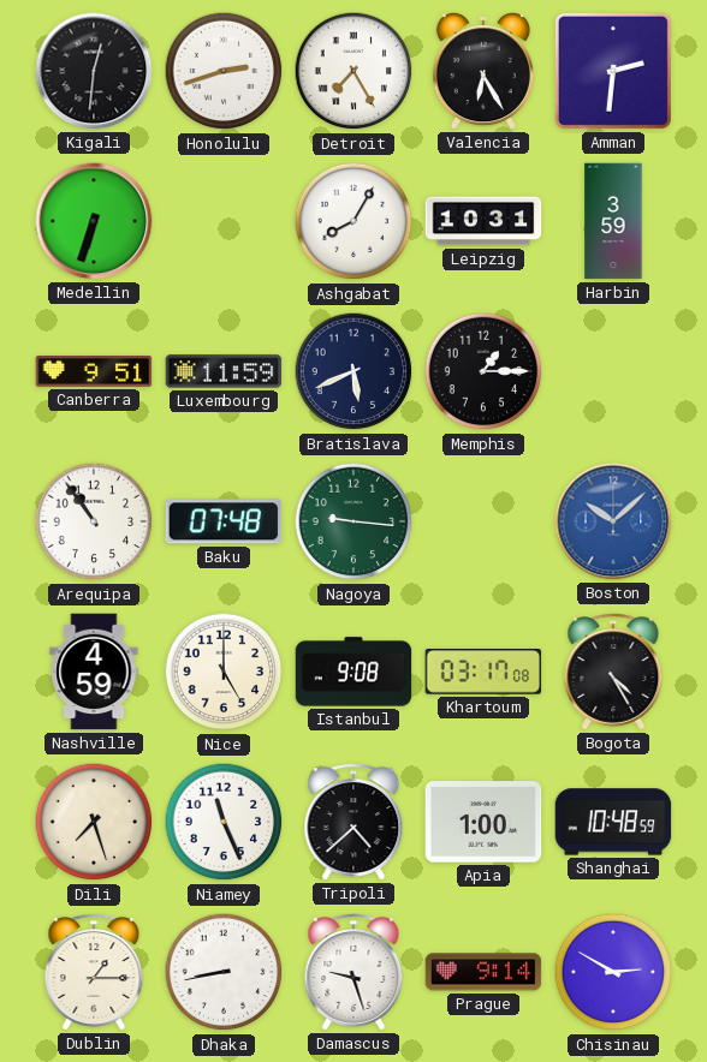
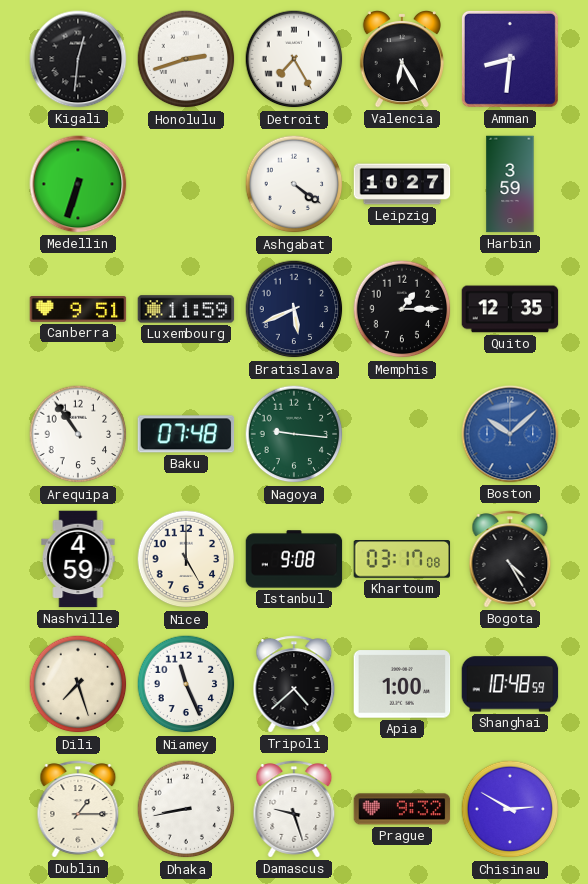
Amman: 2:31 -> 8:31
Ashgabat: 8:05 -> 4:21
Leipzig: 10:31 -> 10:27
Quito: none -> 12:35
Prague: 9:14 -> 9:32
